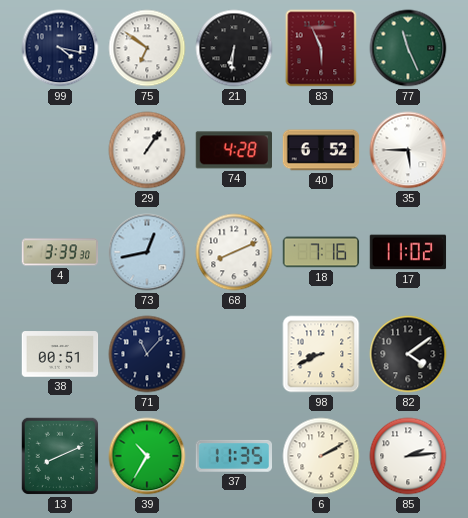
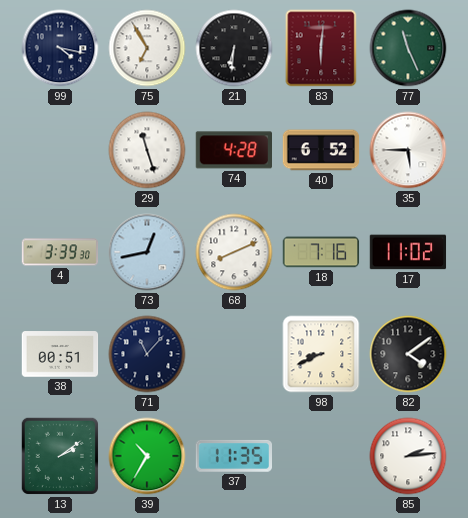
75: 6:51 -> 6:55
83: 5:56 -> 6:01
29: 1:06 -> 11:27
13: 8:11 -> 2:09
6: 2:10 -> none
